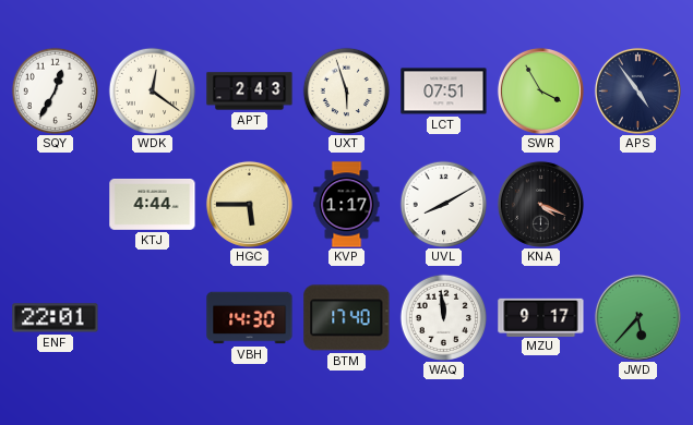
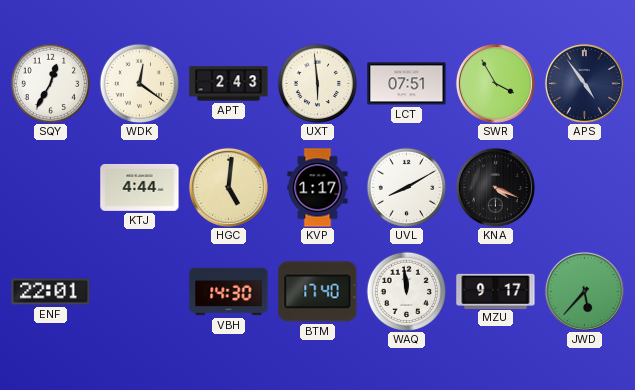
UXT: 5:57 -> 5:59
HGC: 5:45 -> 5:01
